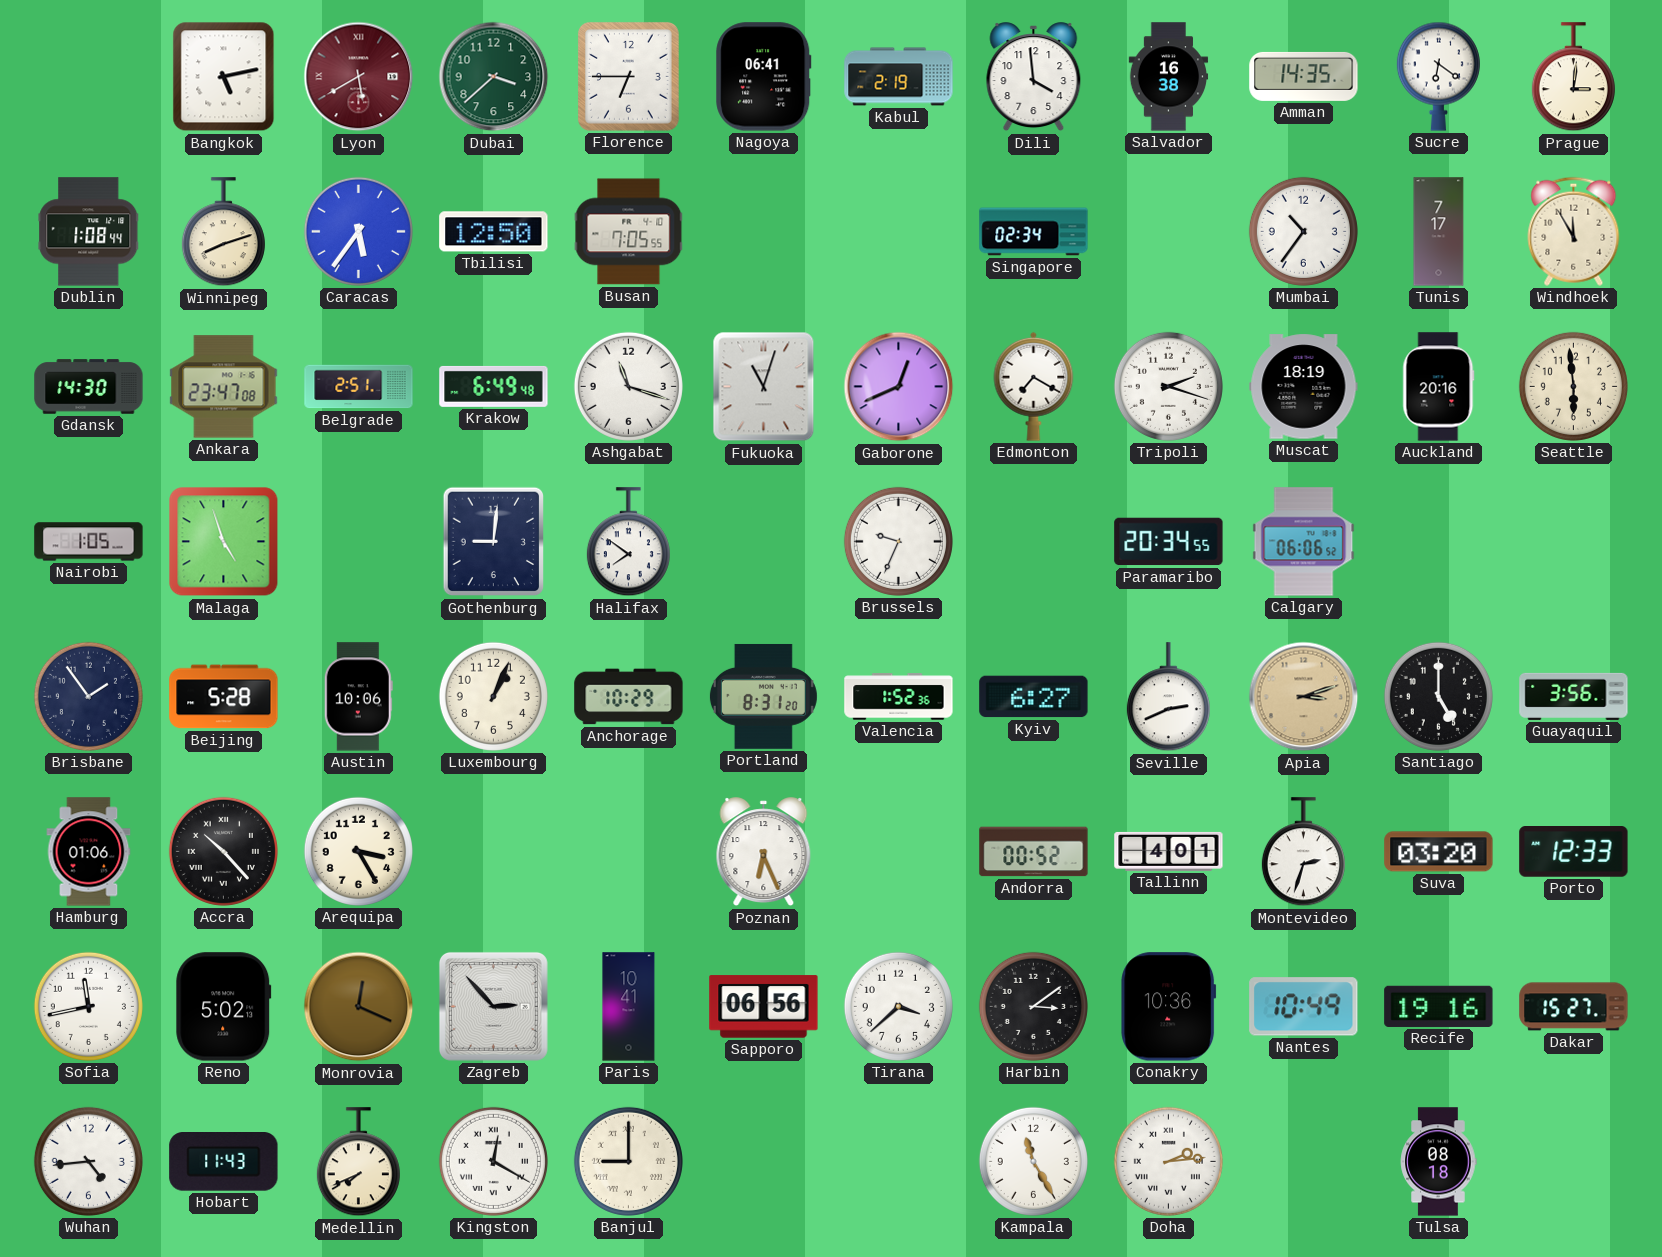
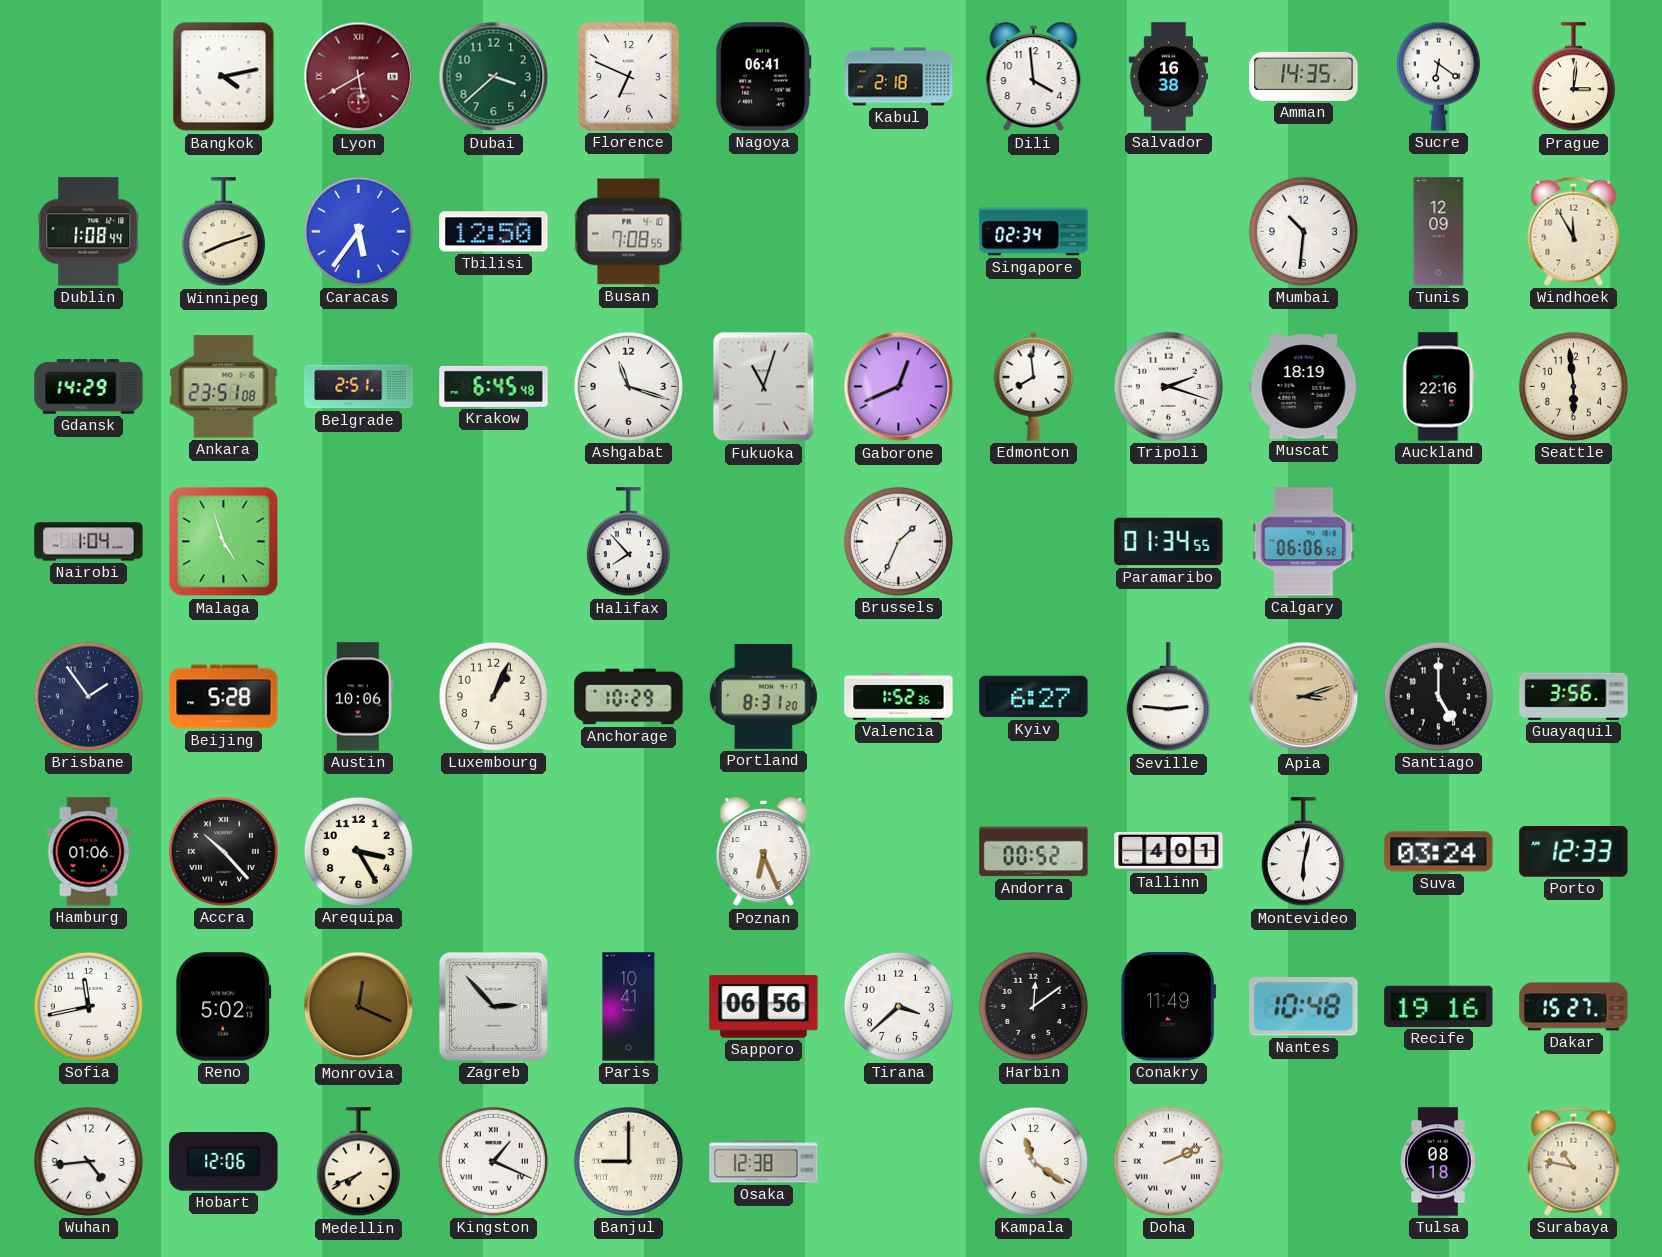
Bangkok: 5:13 -> 4:13
Florence: 6:45 -> 6:49
Kabul: 2:19 -> 2:18
Busan: 7:05 -> 7:08
Mumbai: 10:36 -> 10:31
Tunis: 7:17 -> 12:09
Gdansk: 14:30 -> 14:29
Ankara: 23:47 -> 23:51
Krakow: 6:49 -> 6:45
Edmonton: 7:20 -> 7:59
Auckland: 20:16 -> 22:16
Nairobi: 1:05 -> 1:04
Gothenburg: 9:01 -> none
Halifax: 7:51 -> 7:53
Brussels: 9:34 -> 1:34
Paramaribo: 20:34 -> 01:34
Seville: 2:41 -> 2:46
Montevideo: 2:33 -> 6:02
Suva: 03:20 -> 03:24
Harbin: 3:09 -> 12:09
Conakry: 10:36 -> 11:49
Nantes: 10:49 -> 10:48
Hobart: 11:43 -> 12:06
Kingston: 12:20 -> 1:19
Osaka: none -> 12:38
Kampala: 11:25 -> 11:21
Doha: 2:14 -> 2:11
Surabaya: none -> 10:47
